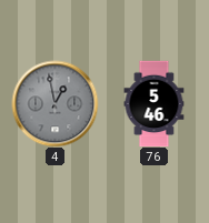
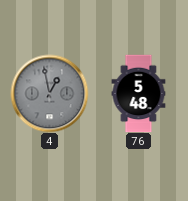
76: 5:46 -> 5:48
